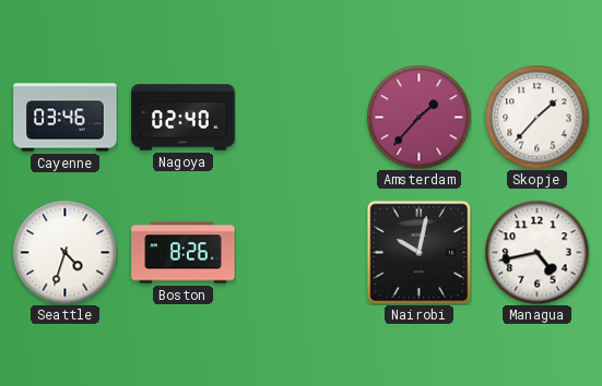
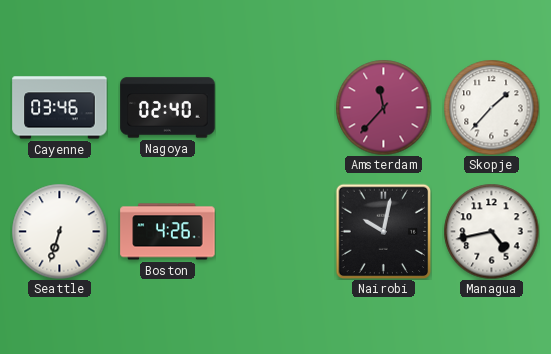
Amsterdam: 1:37 -> 11:37
Seattle: 4:33 -> 6:33
Boston: 8:26 -> 4:26
